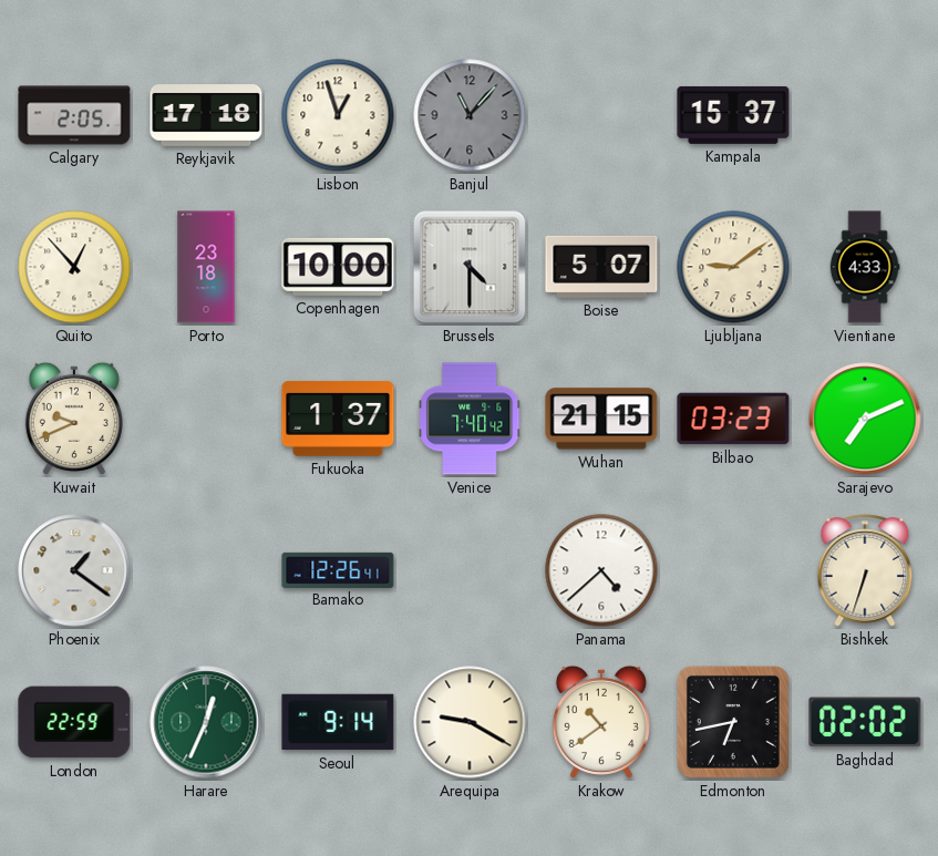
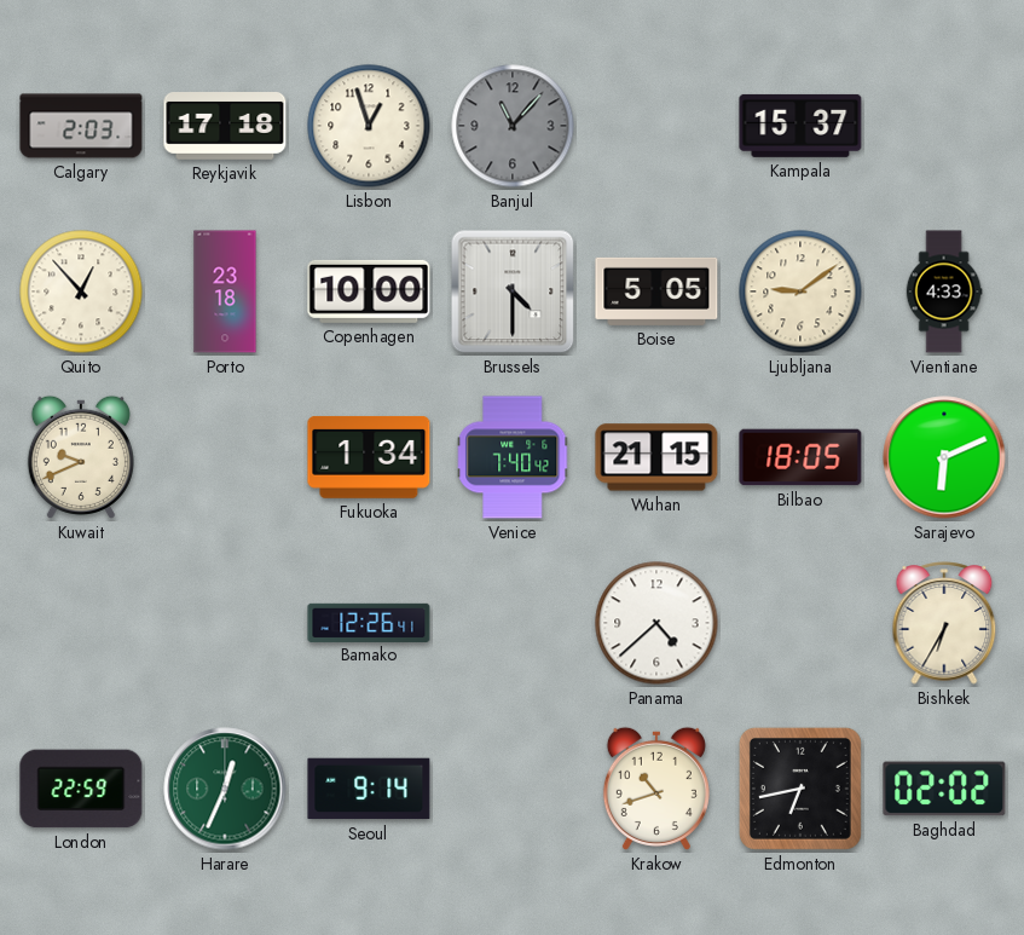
Calgary: 2:05 -> 2:03
Boise: 5:07 -> 5:05
Fukuoka: 1:37 -> 1:34
Bilbao: 03:23 -> 18:05
Sarajevo: 7:11 -> 6:11
Phoenix: 1:21 -> none
Bishkek: 6:33 -> 6:35
Arequipa: 9:20 -> none
Krakow: 10:39 -> 10:42
